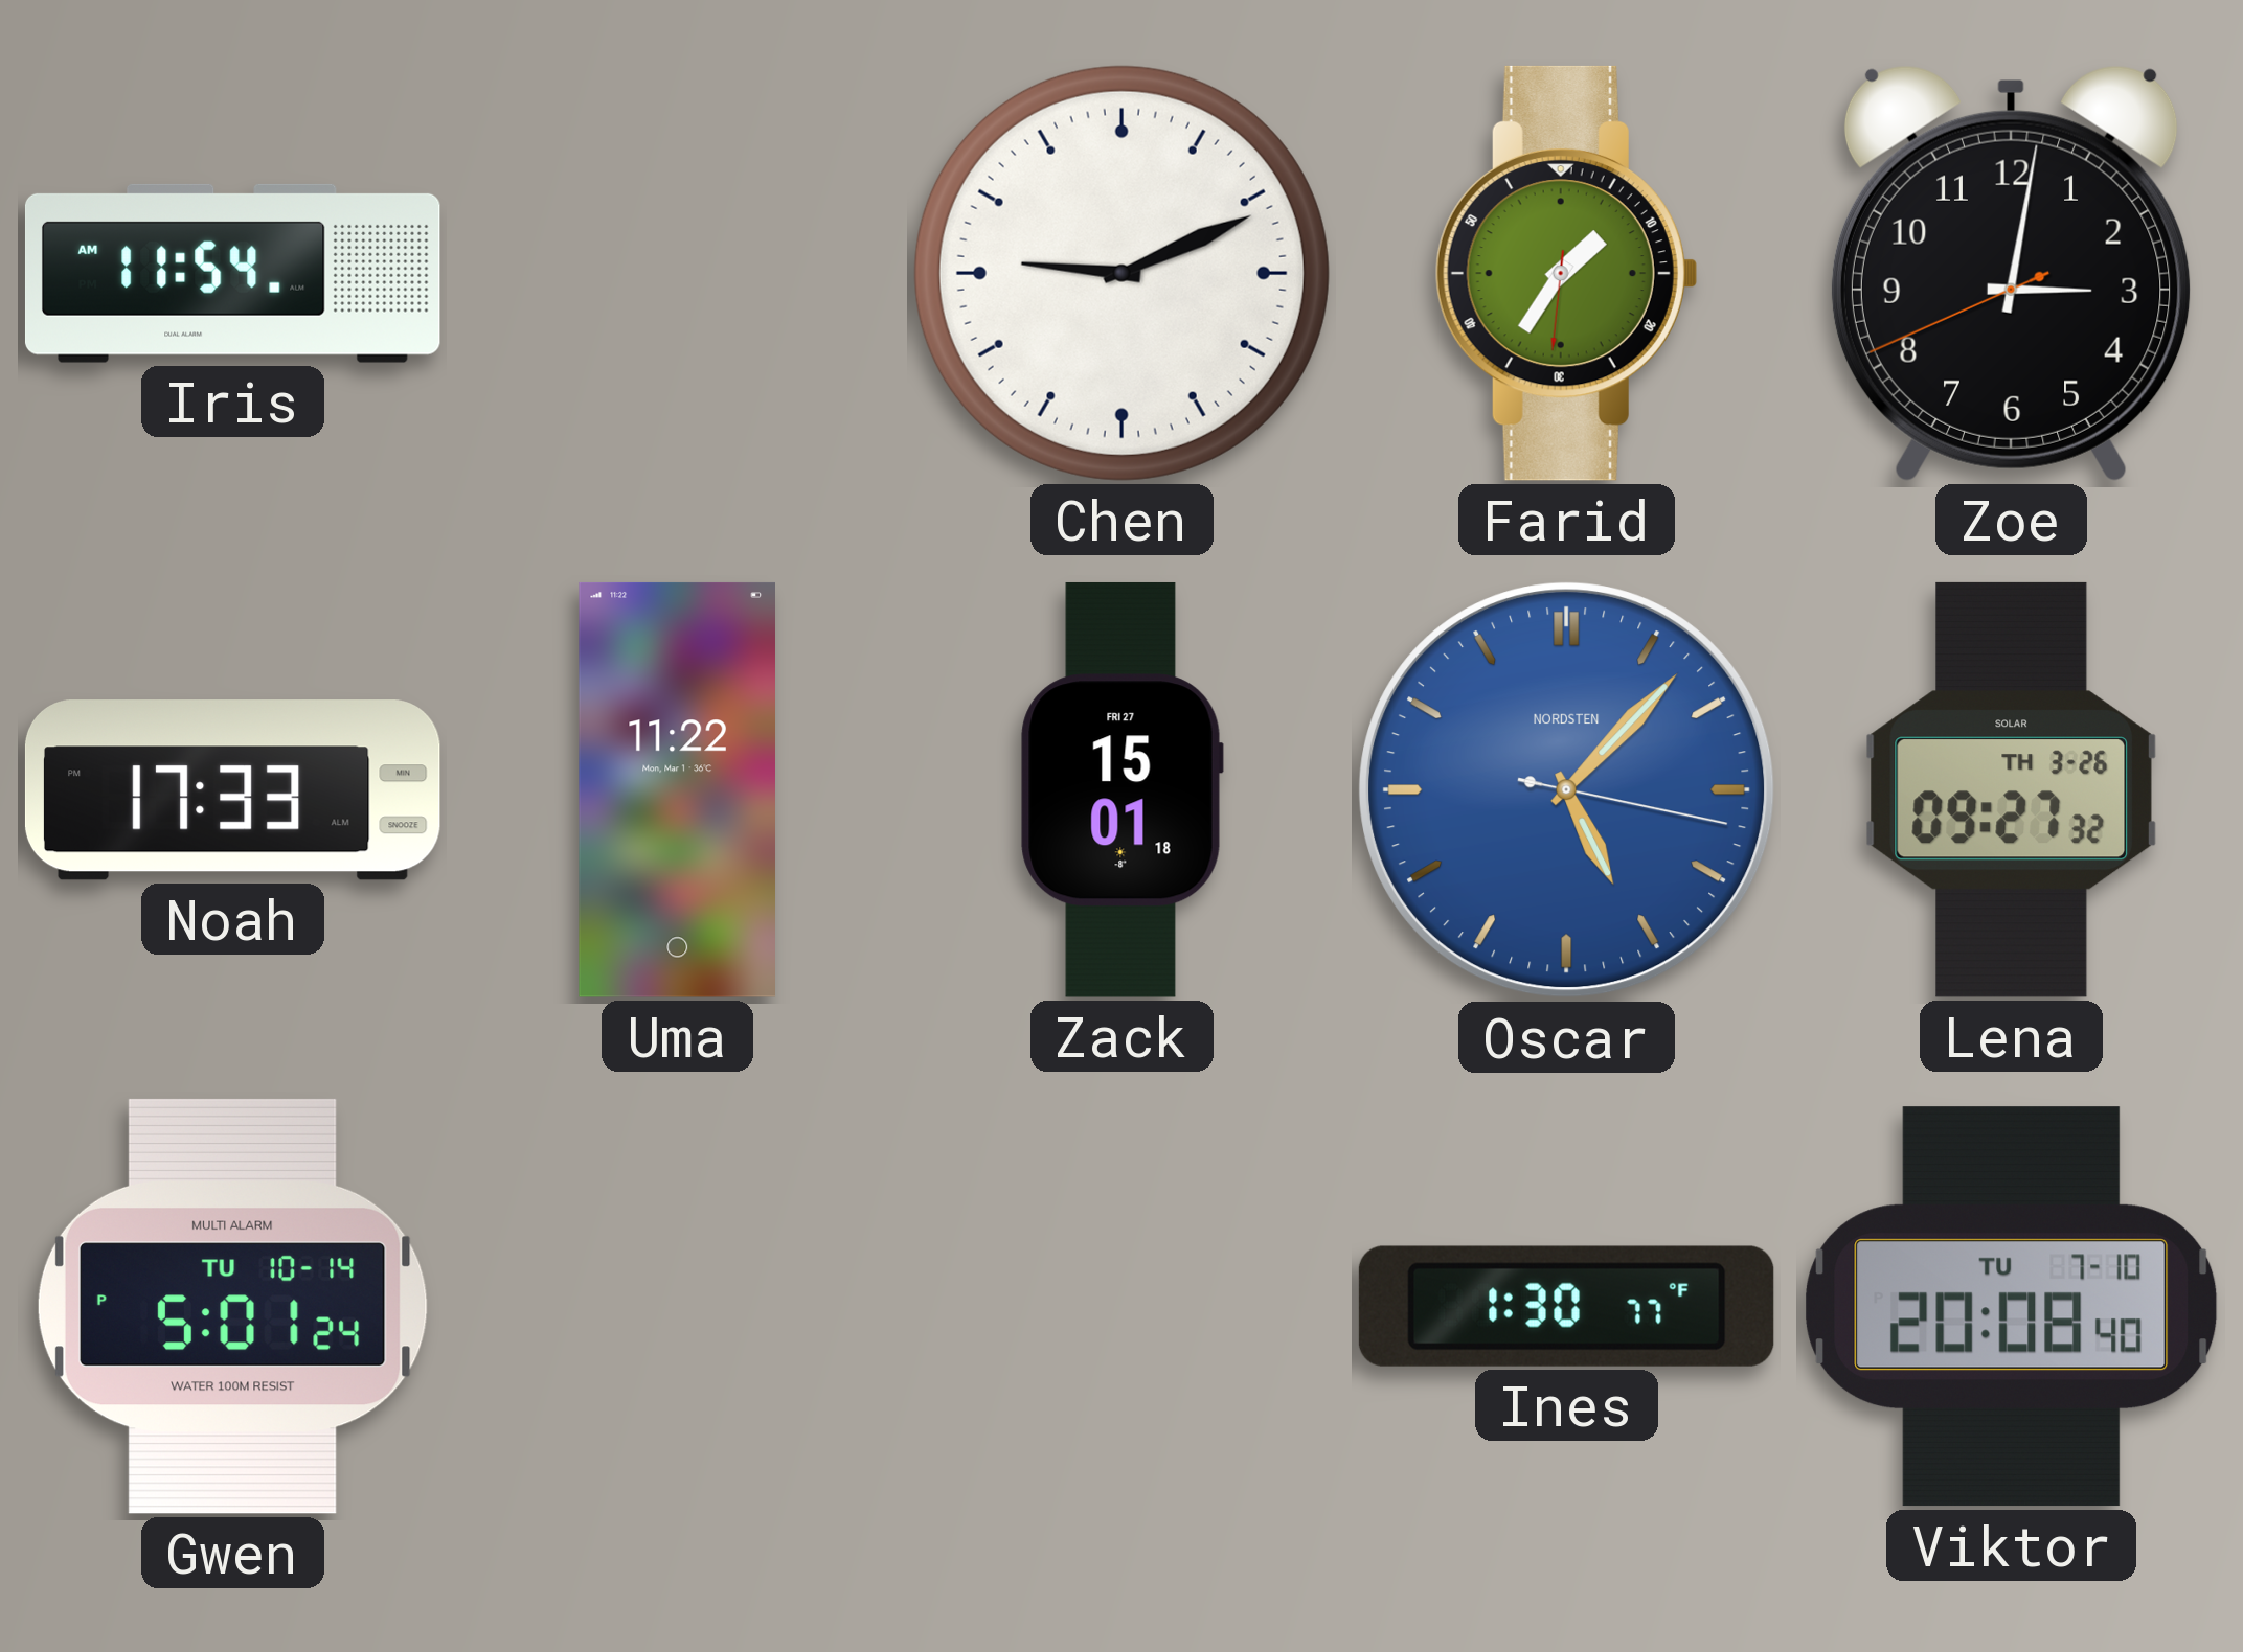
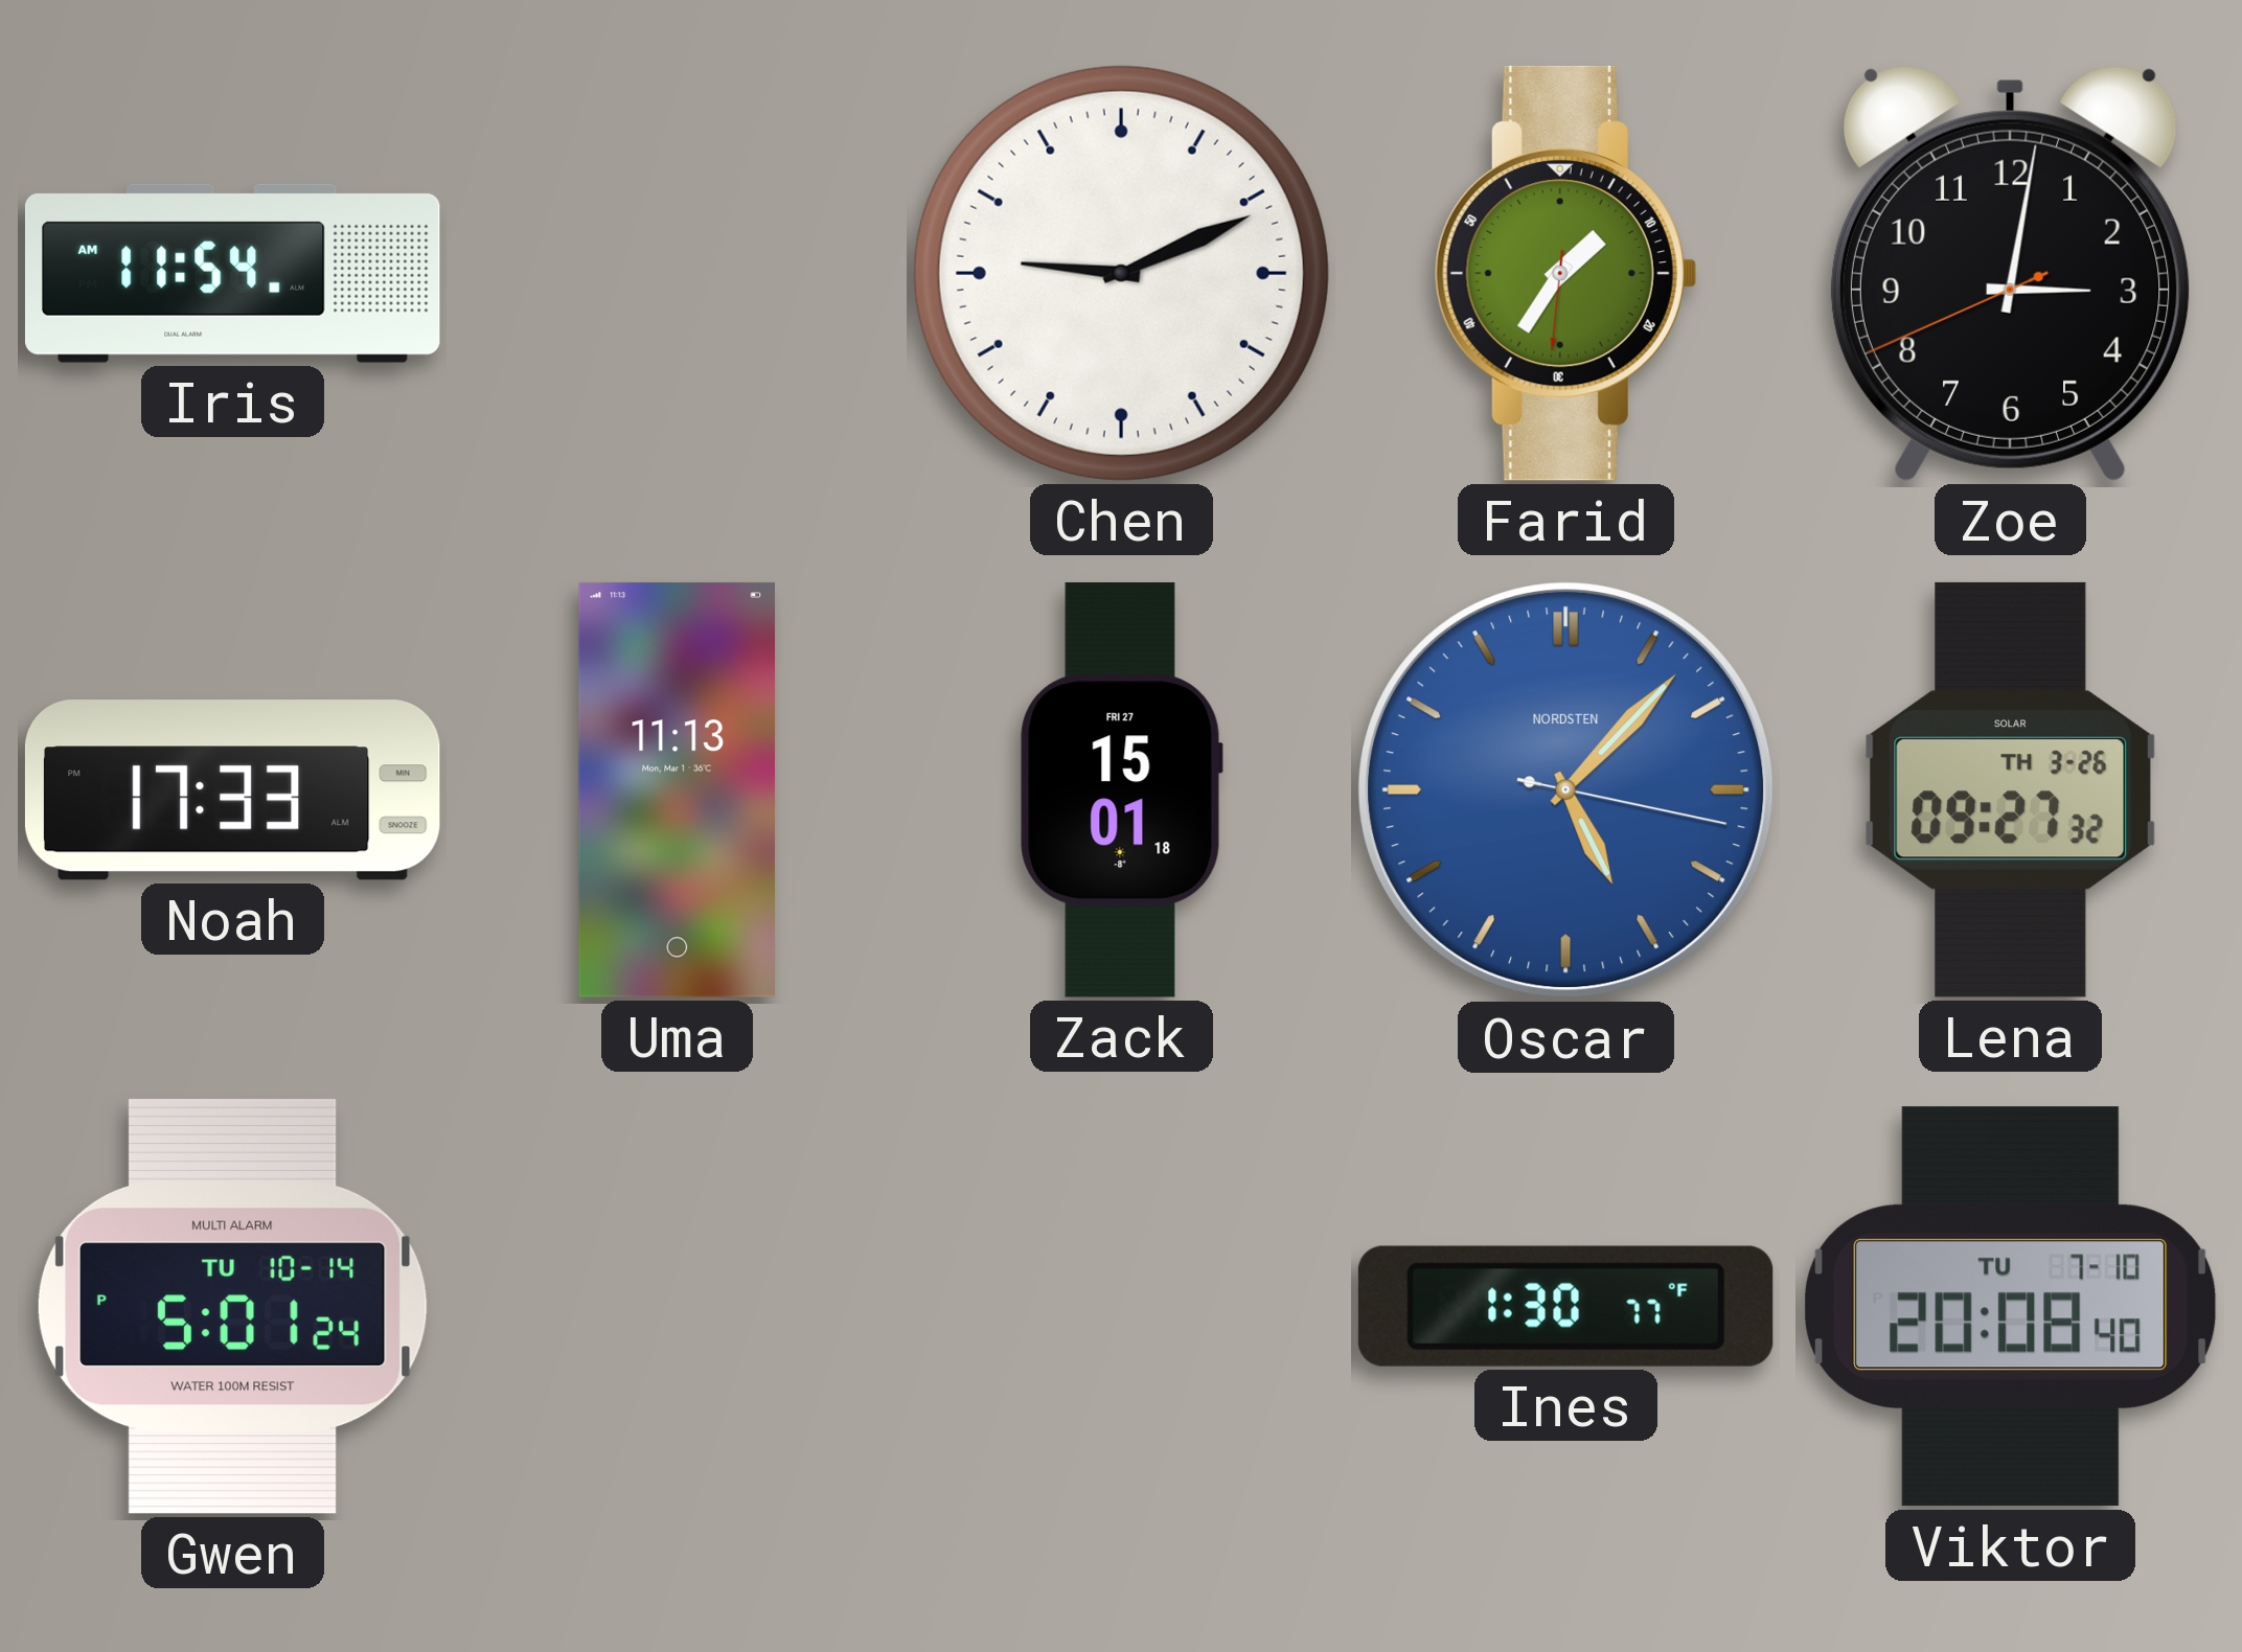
Uma: 11:22 -> 11:13
